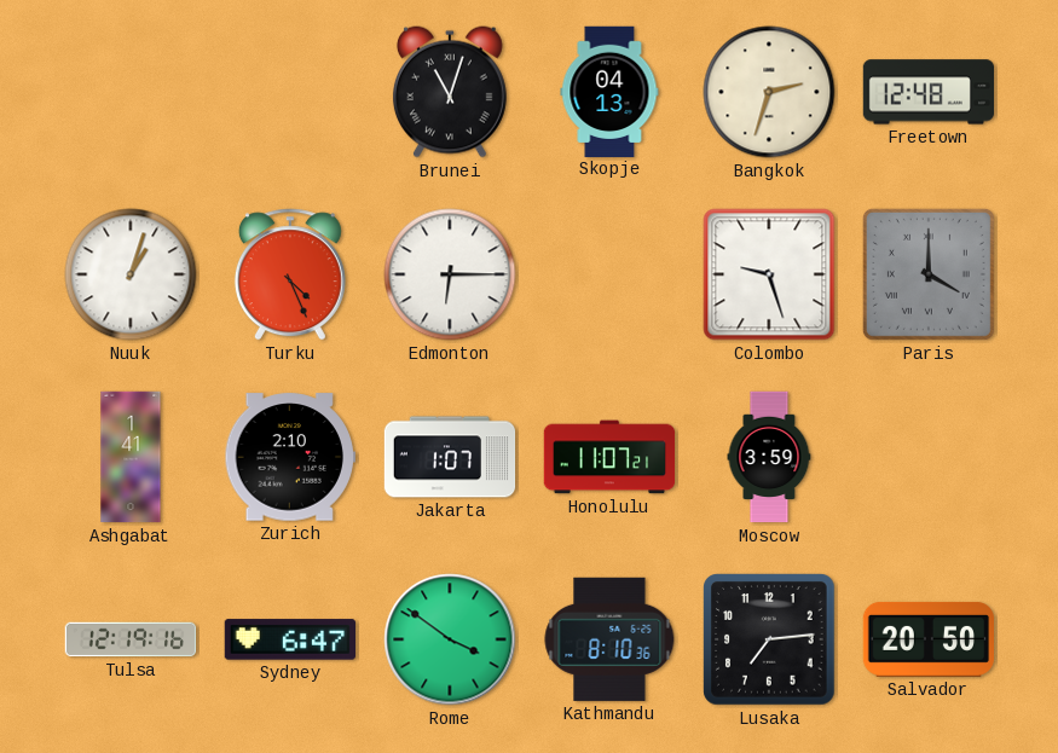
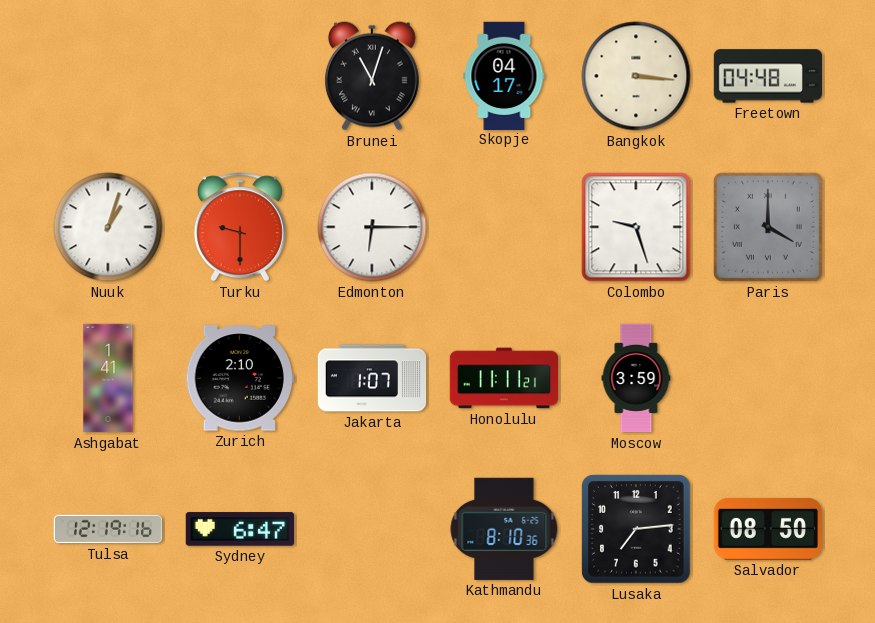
Skopje: 04:13 -> 04:17
Bangkok: 2:33 -> 3:16
Freetown: 12:48 -> 04:48
Turku: 4:26 -> 9:30
Honolulu: 11:07 -> 11:11
Rome: 3:51 -> none
Salvador: 20:50 -> 08:50
